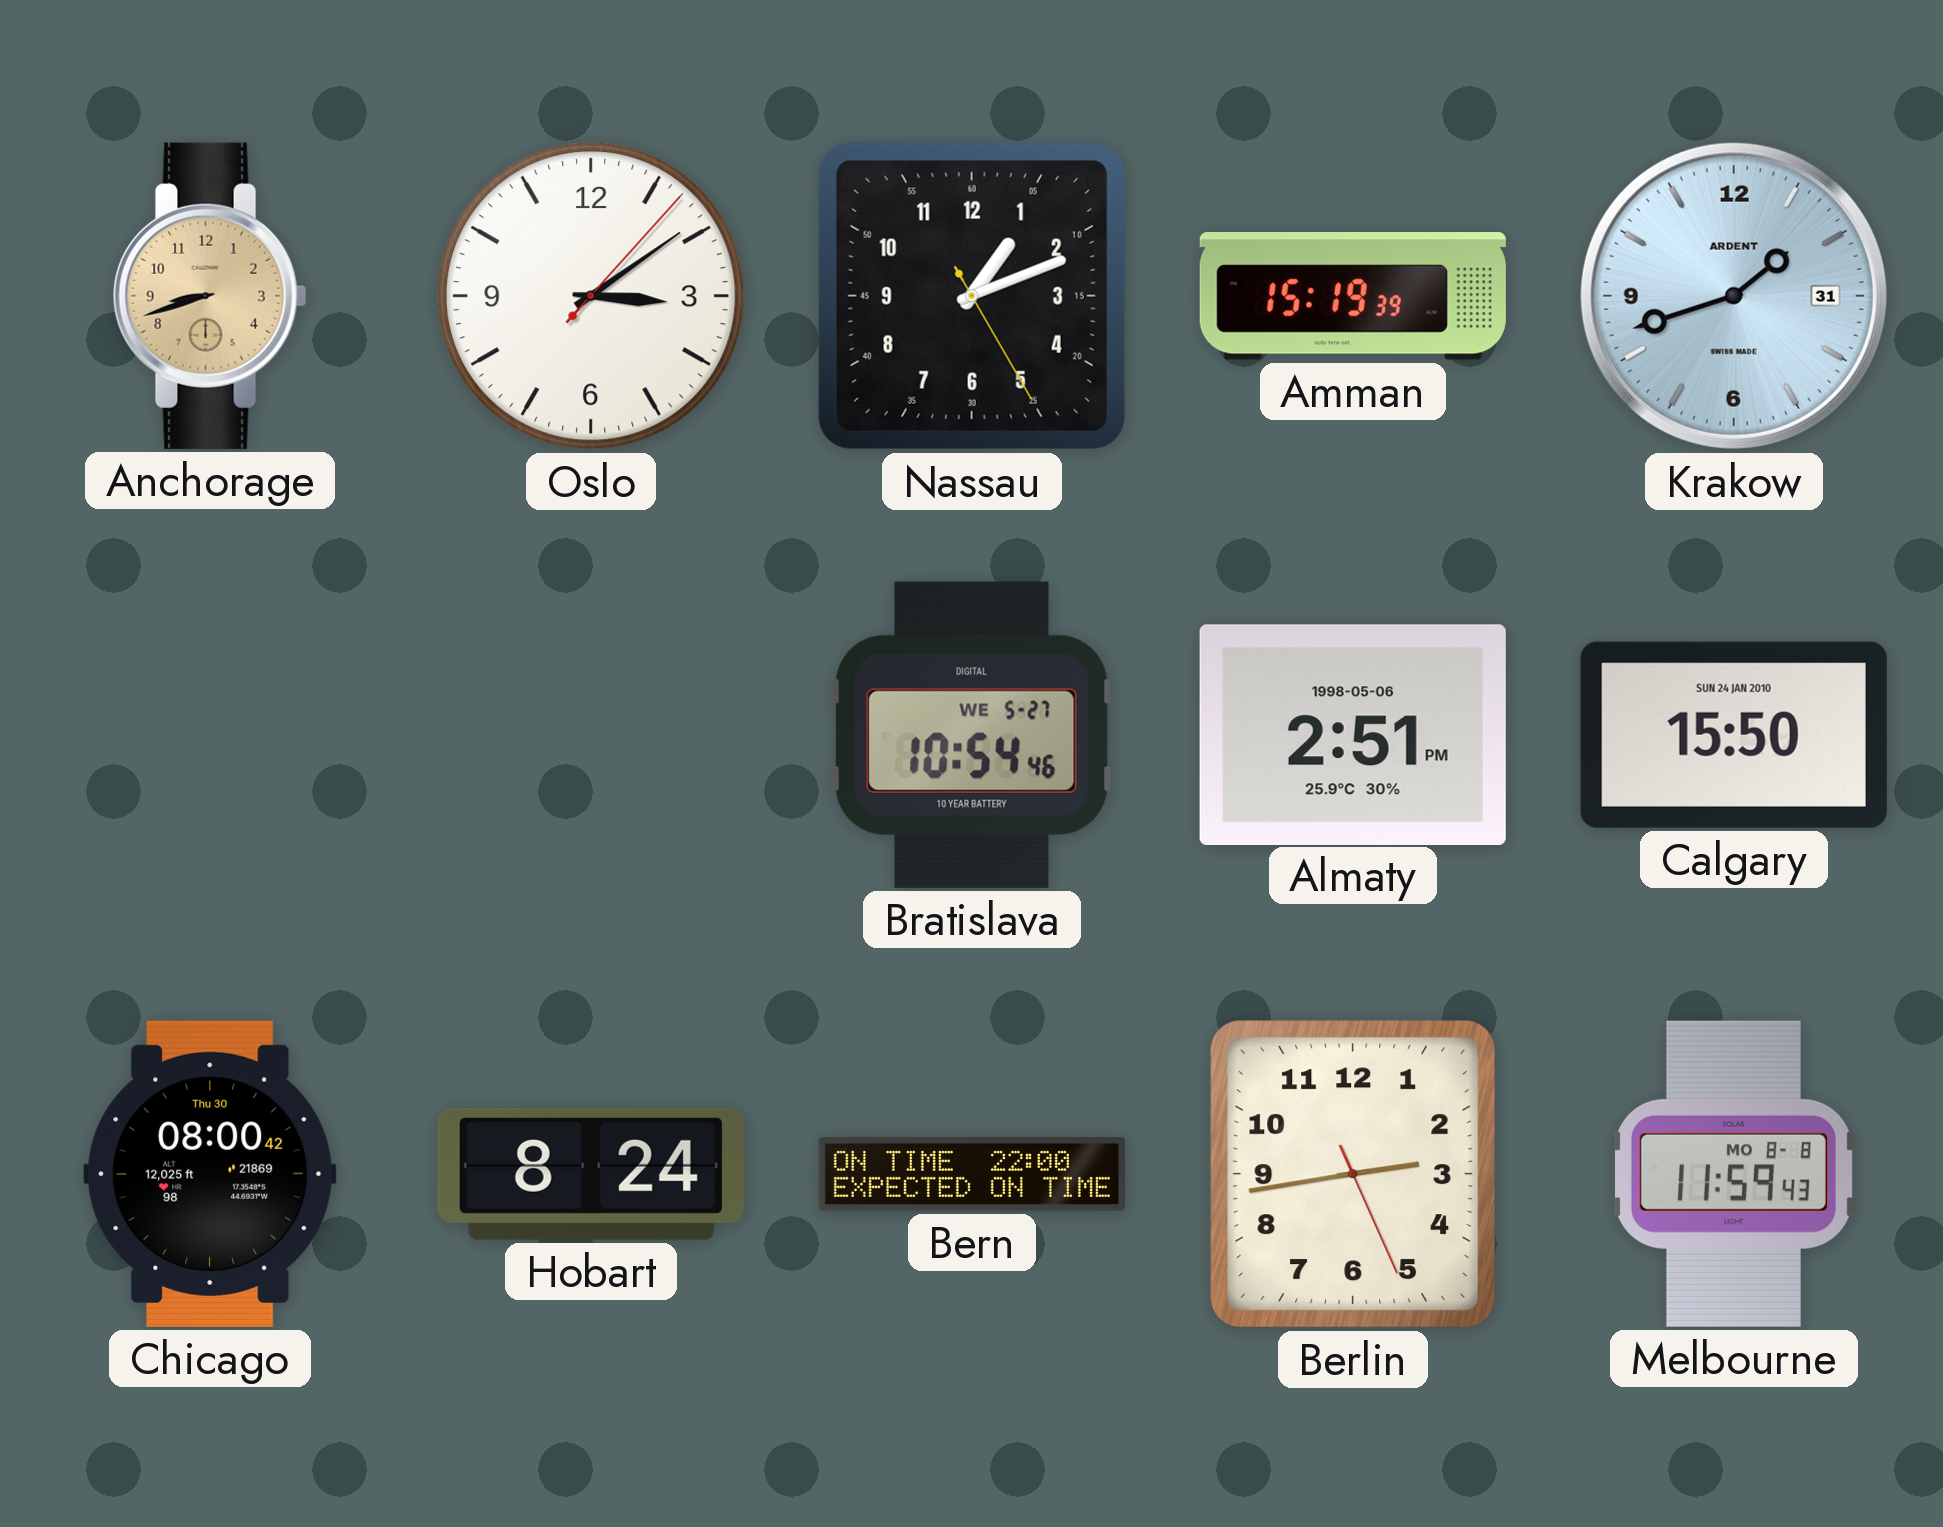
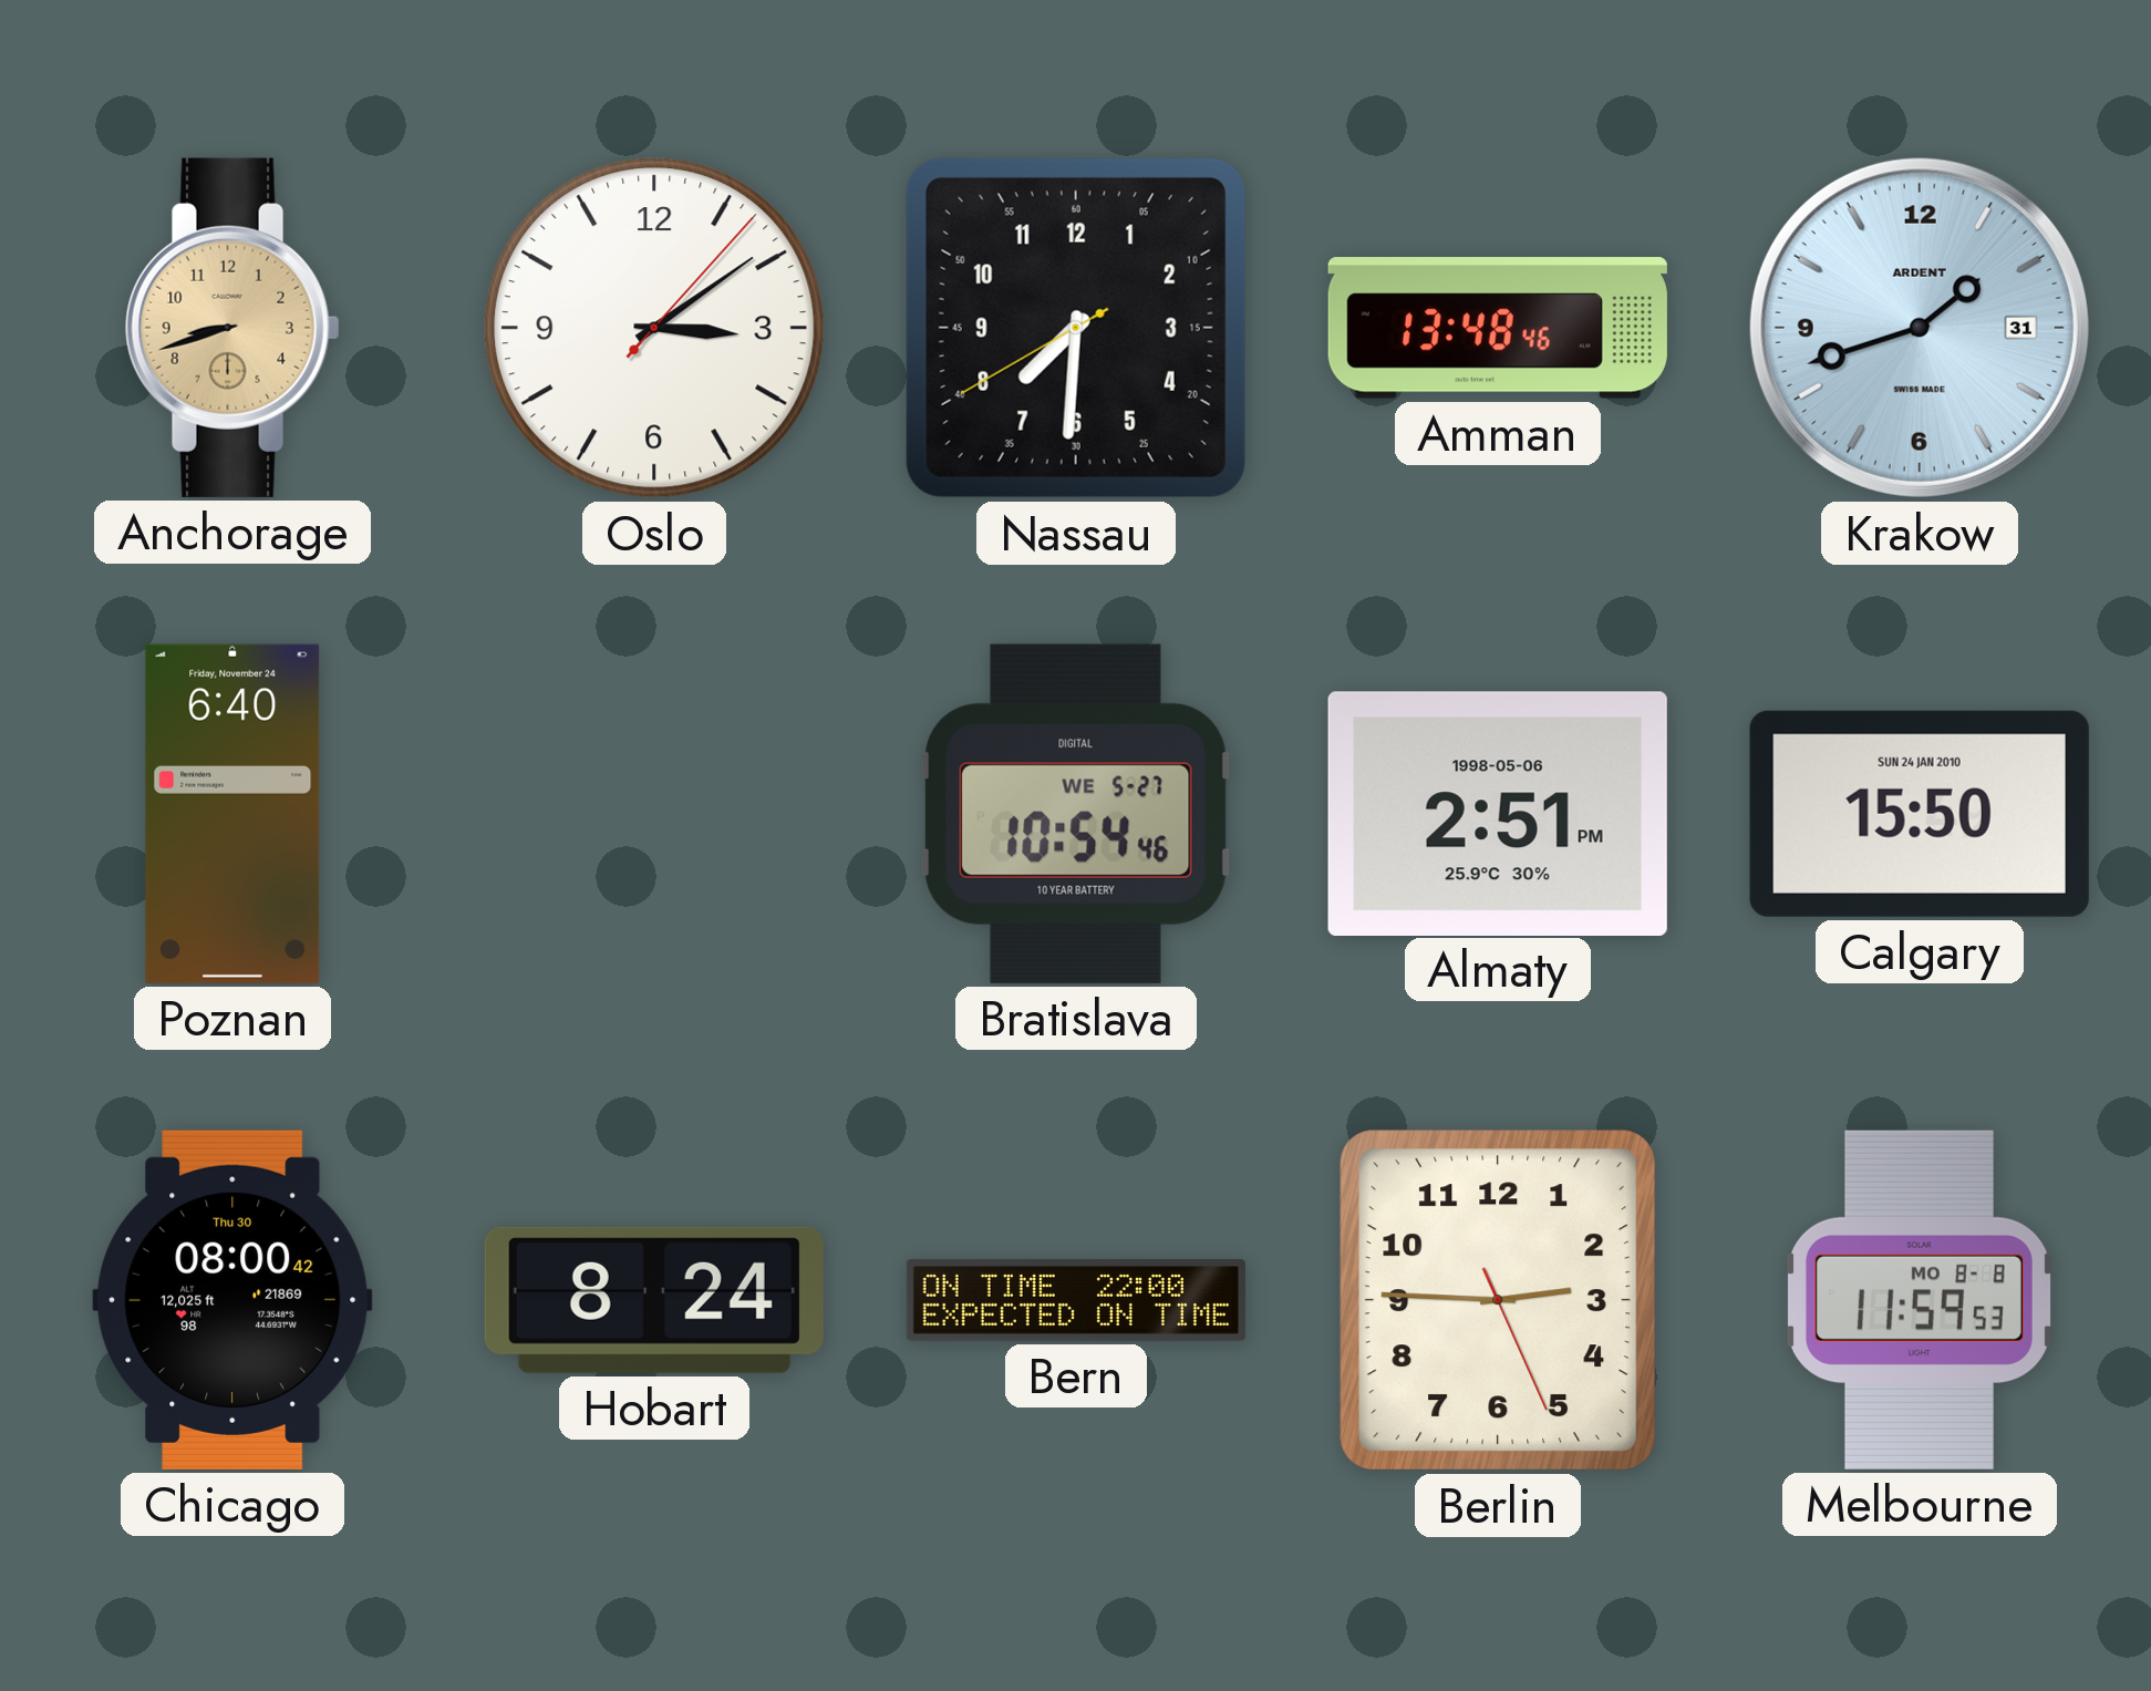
Nassau: 1:11 -> 7:30
Amman: 15:19 -> 13:48
Poznan: none -> 6:40
Berlin: 2:43 -> 2:45
Melbourne: 11:59:43 -> 11:59:53
